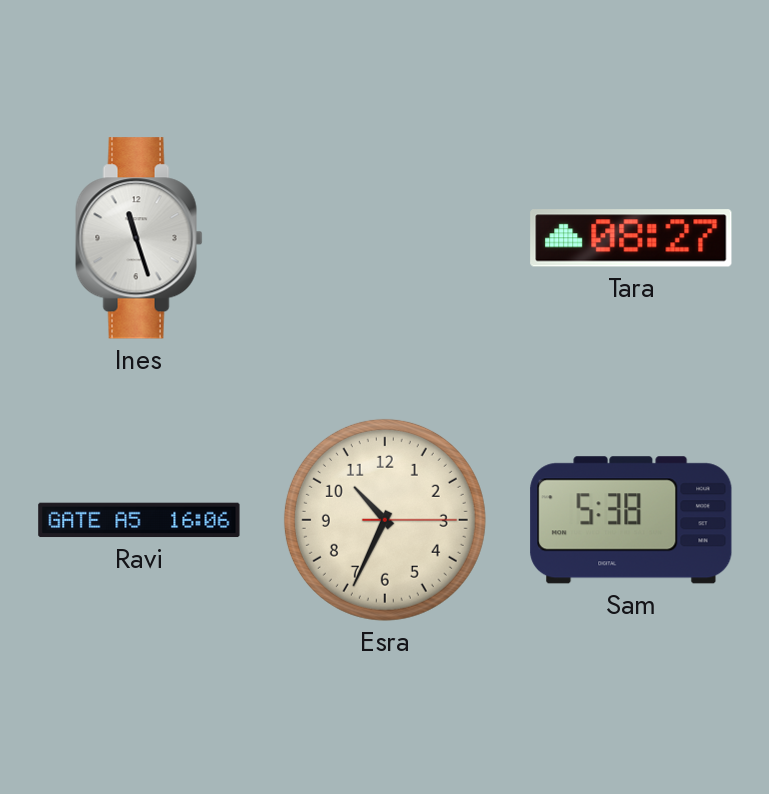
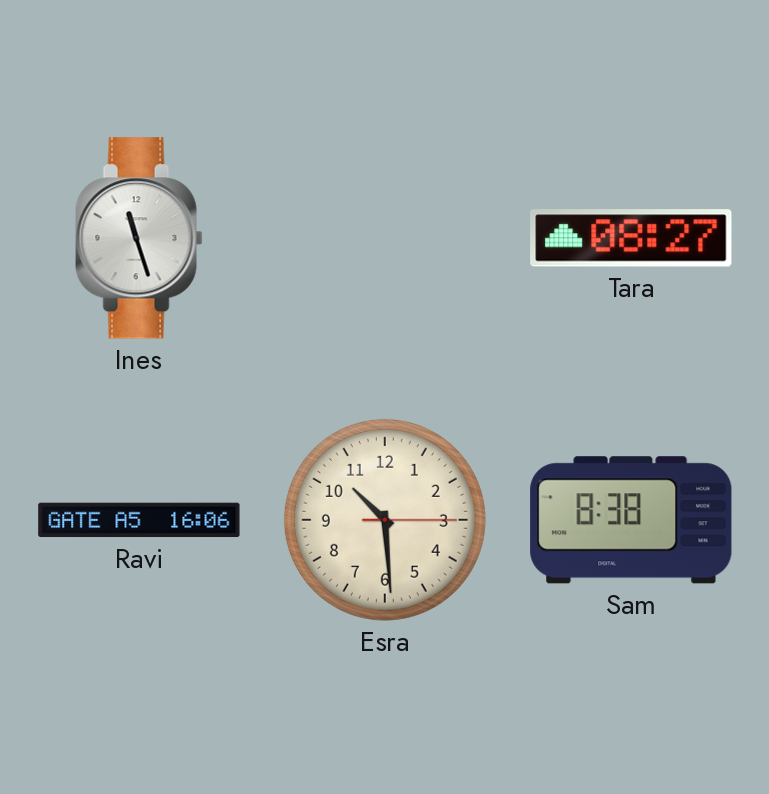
Esra: 10:34 -> 10:29
Sam: 5:38 -> 8:38
